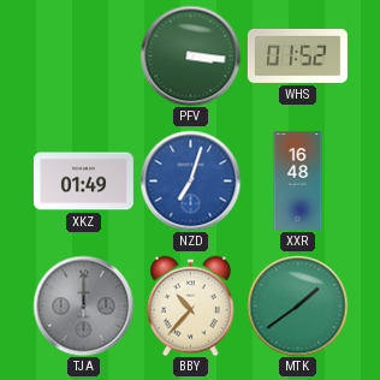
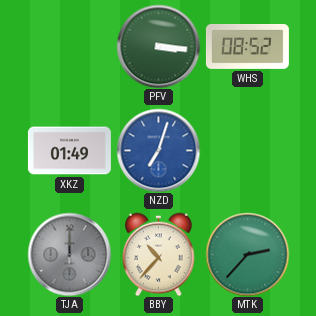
WHS: 01:52 -> 08:52
XXR: 16:48 -> none
MTK: 1:39 -> 2:37
